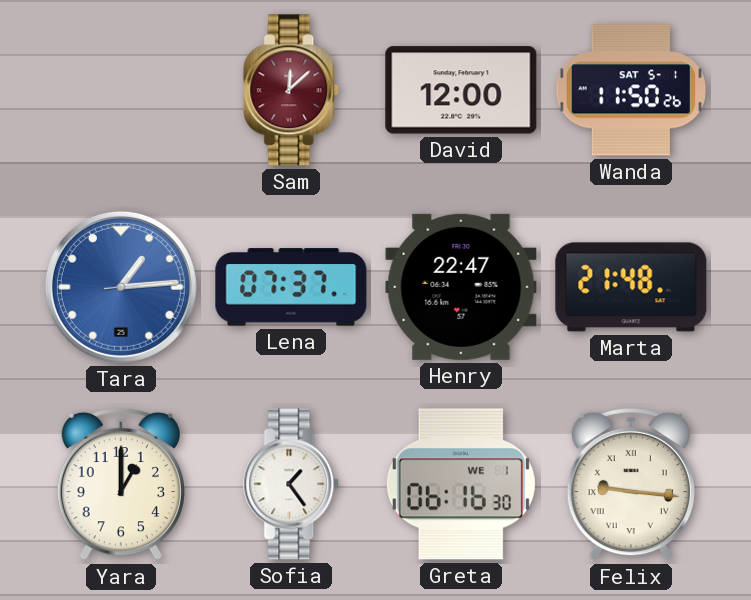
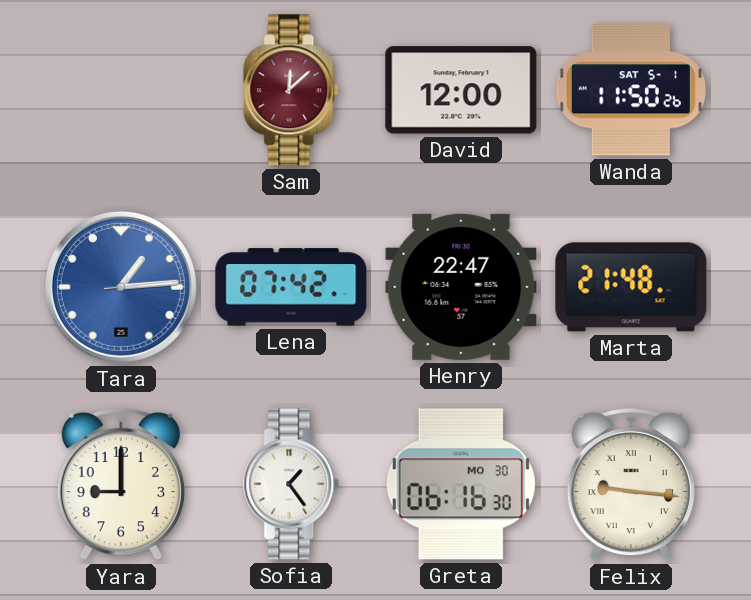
Lena: 07:37 -> 07:42
Yara: 1:00 -> 9:00
Greta date: WE 1 -> MO 30
